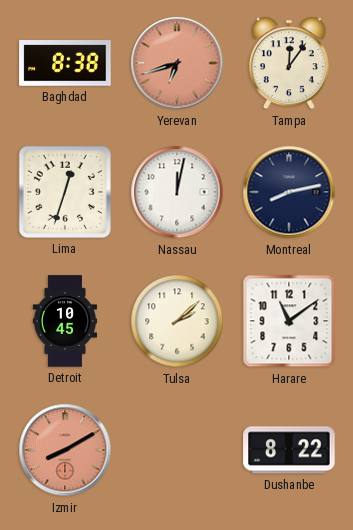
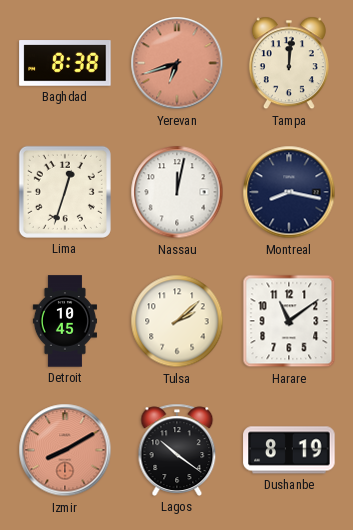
Tampa: 12:06 -> 12:01
Montreal: 8:13 -> 8:17
Lagos: none -> 10:21
Dushanbe: 8:22 -> 8:19
